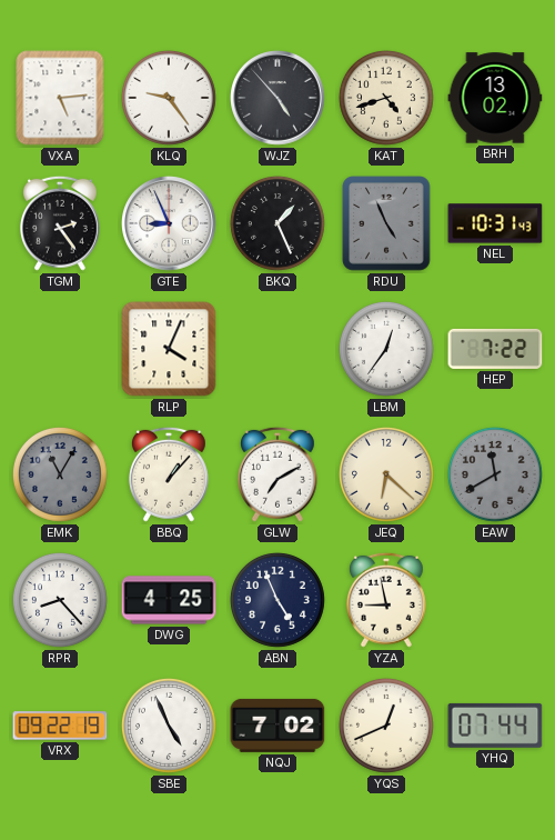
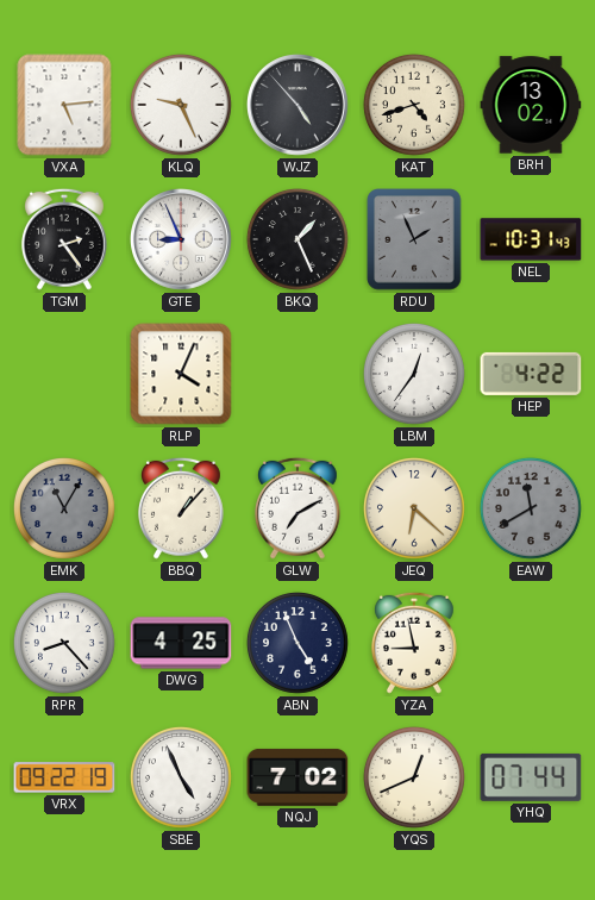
KLQ: 9:24 -> 9:26
RDU: 4:56 -> 1:56
HEP: 7:22 -> 4:22
